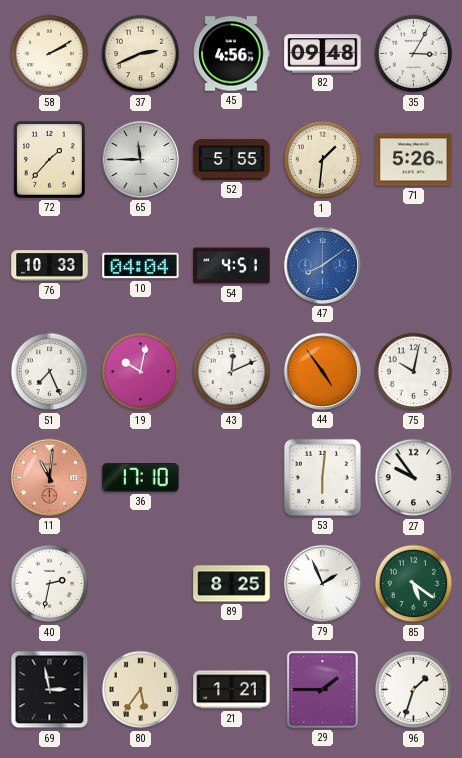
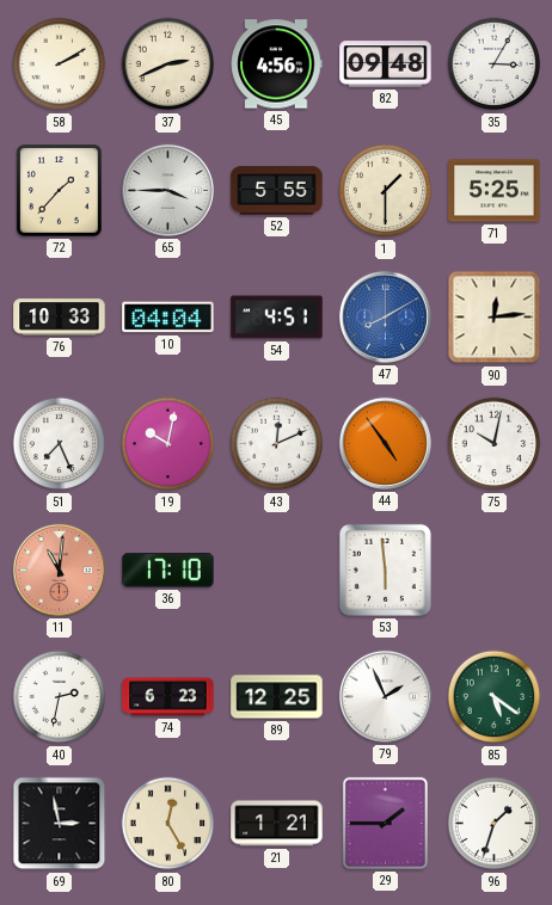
65: 11:45 -> 3:45
1: 1:31 -> 1:30
71: 5:26 -> 5:25
47: 8:09 -> 8:10
90: none -> 12:14
53: 6:01 -> 5:59
27: 9:54 -> none
74: none -> 6:23
89: 8:25 -> 12:25
80: 5:36 -> 12:25
